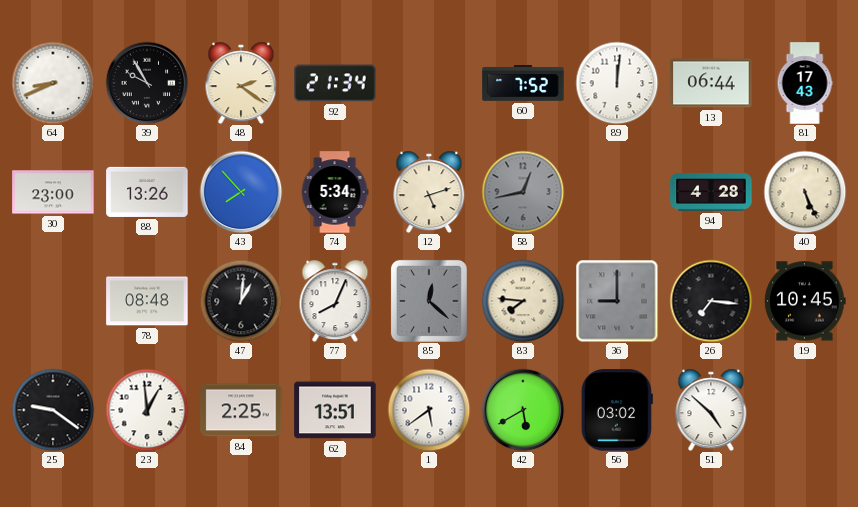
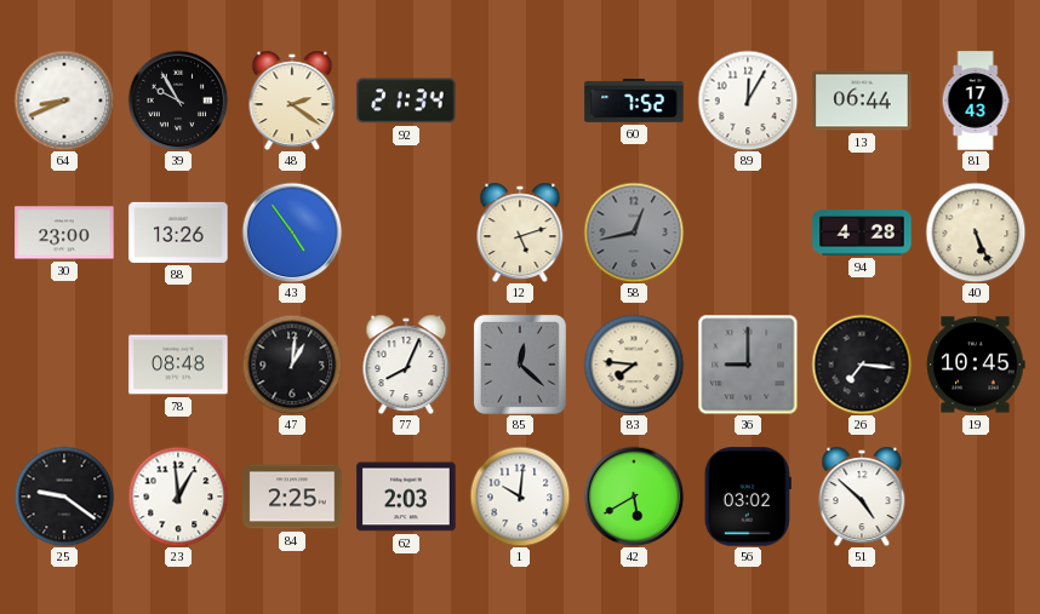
89: 12:01 -> 12:05
43: 7:53 -> 4:54
74: 5:34 -> none
62: 13:51 -> 2:03
1: 5:39 -> 10:01
